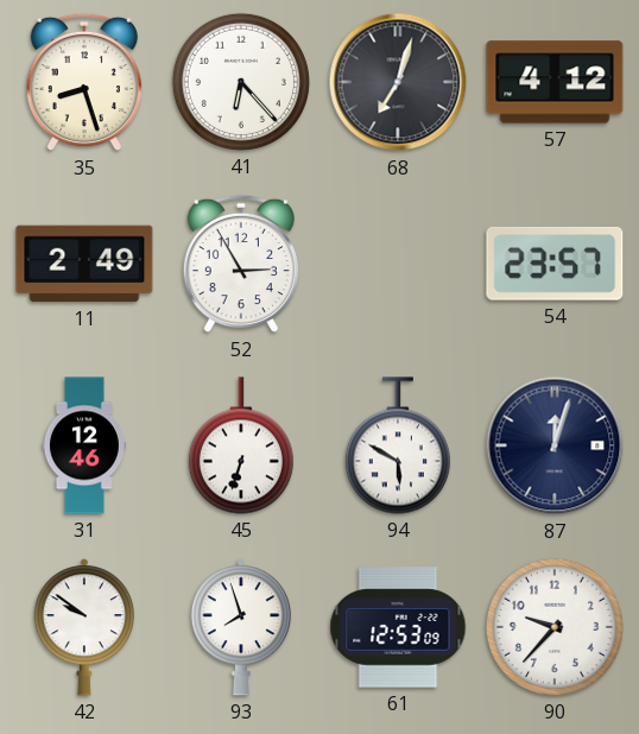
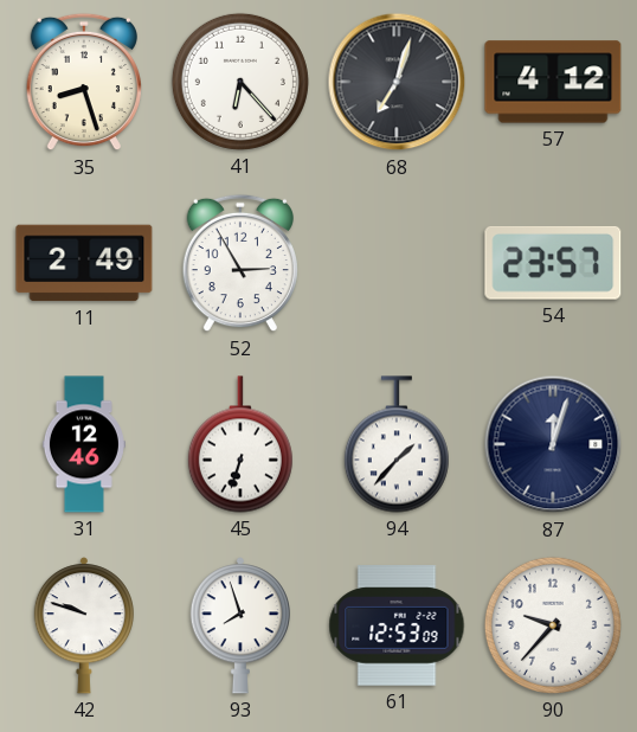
94: 5:50 -> 1:37
42: 9:51 -> 9:48
